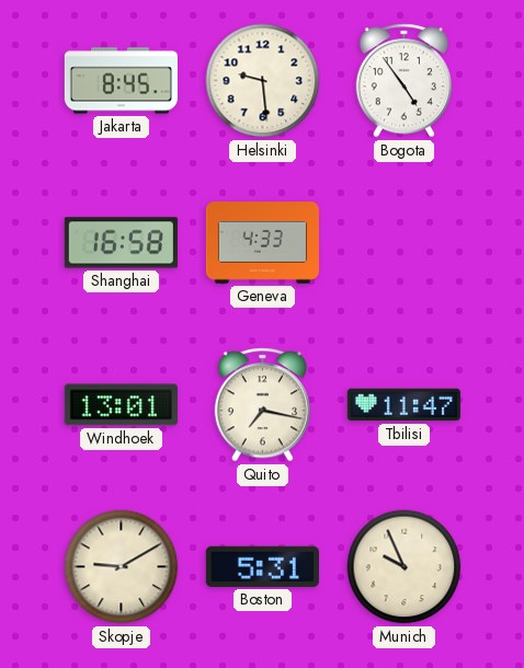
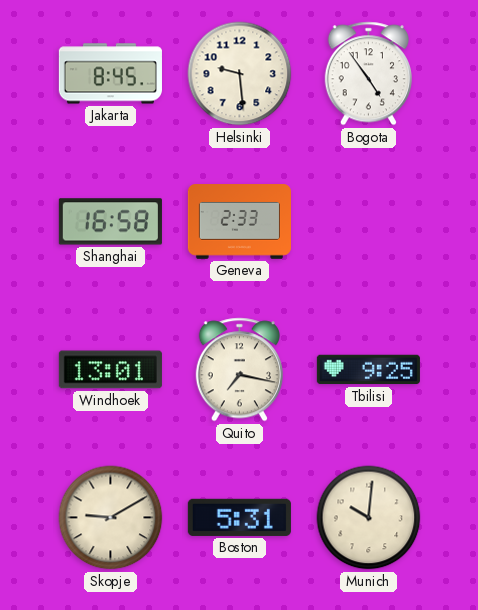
Geneva: 4:33 -> 2:33
Tbilisi: 11:47 -> 9:25
Munich: 9:56 -> 10:01
